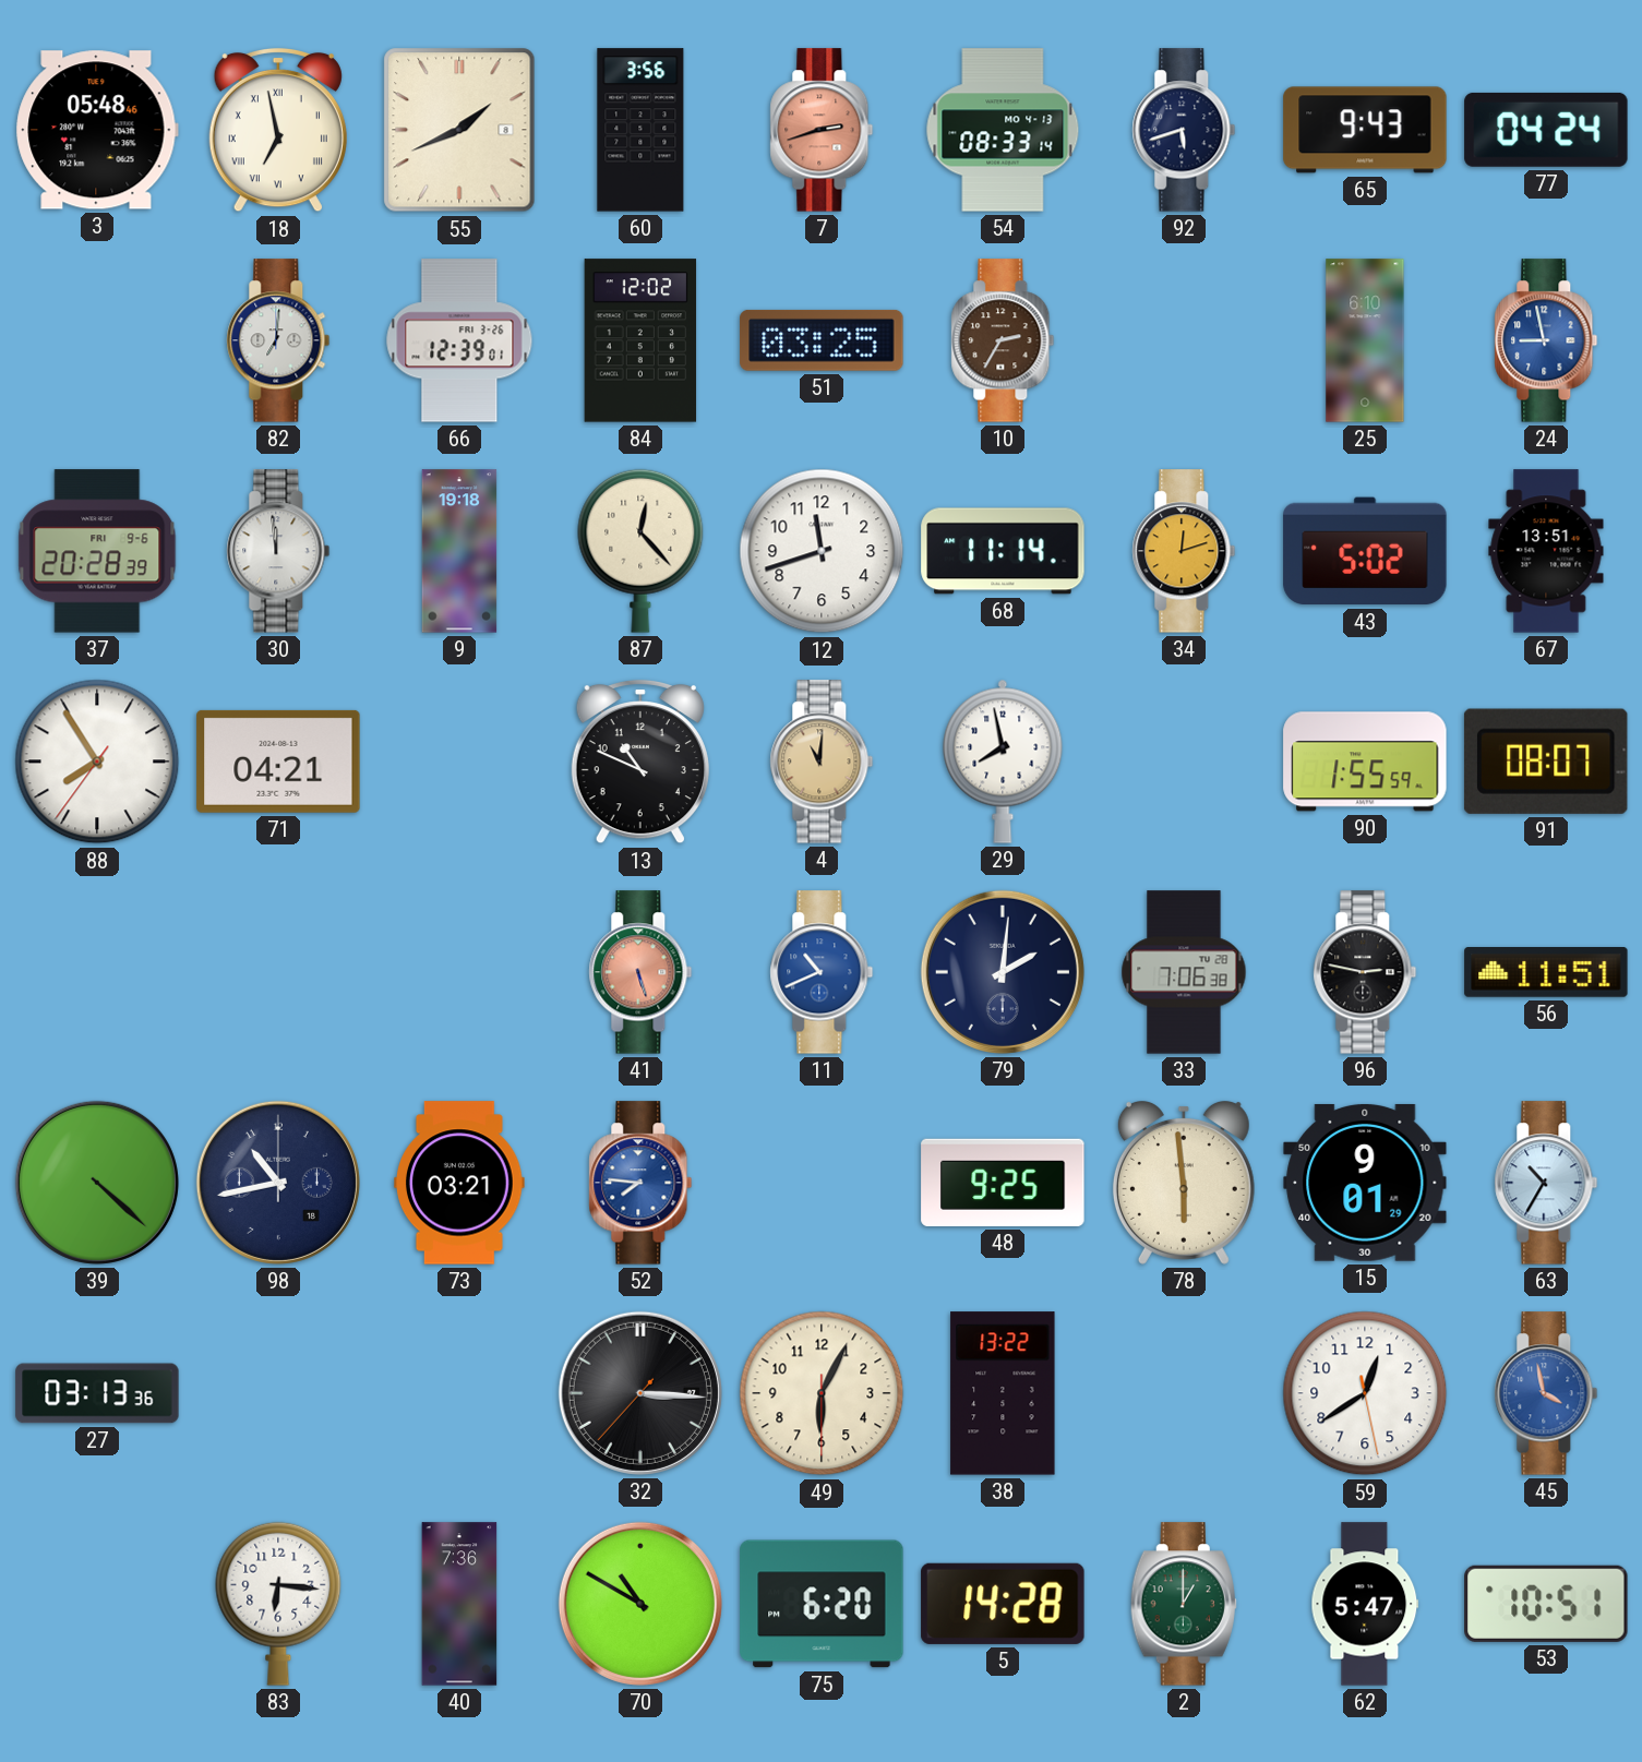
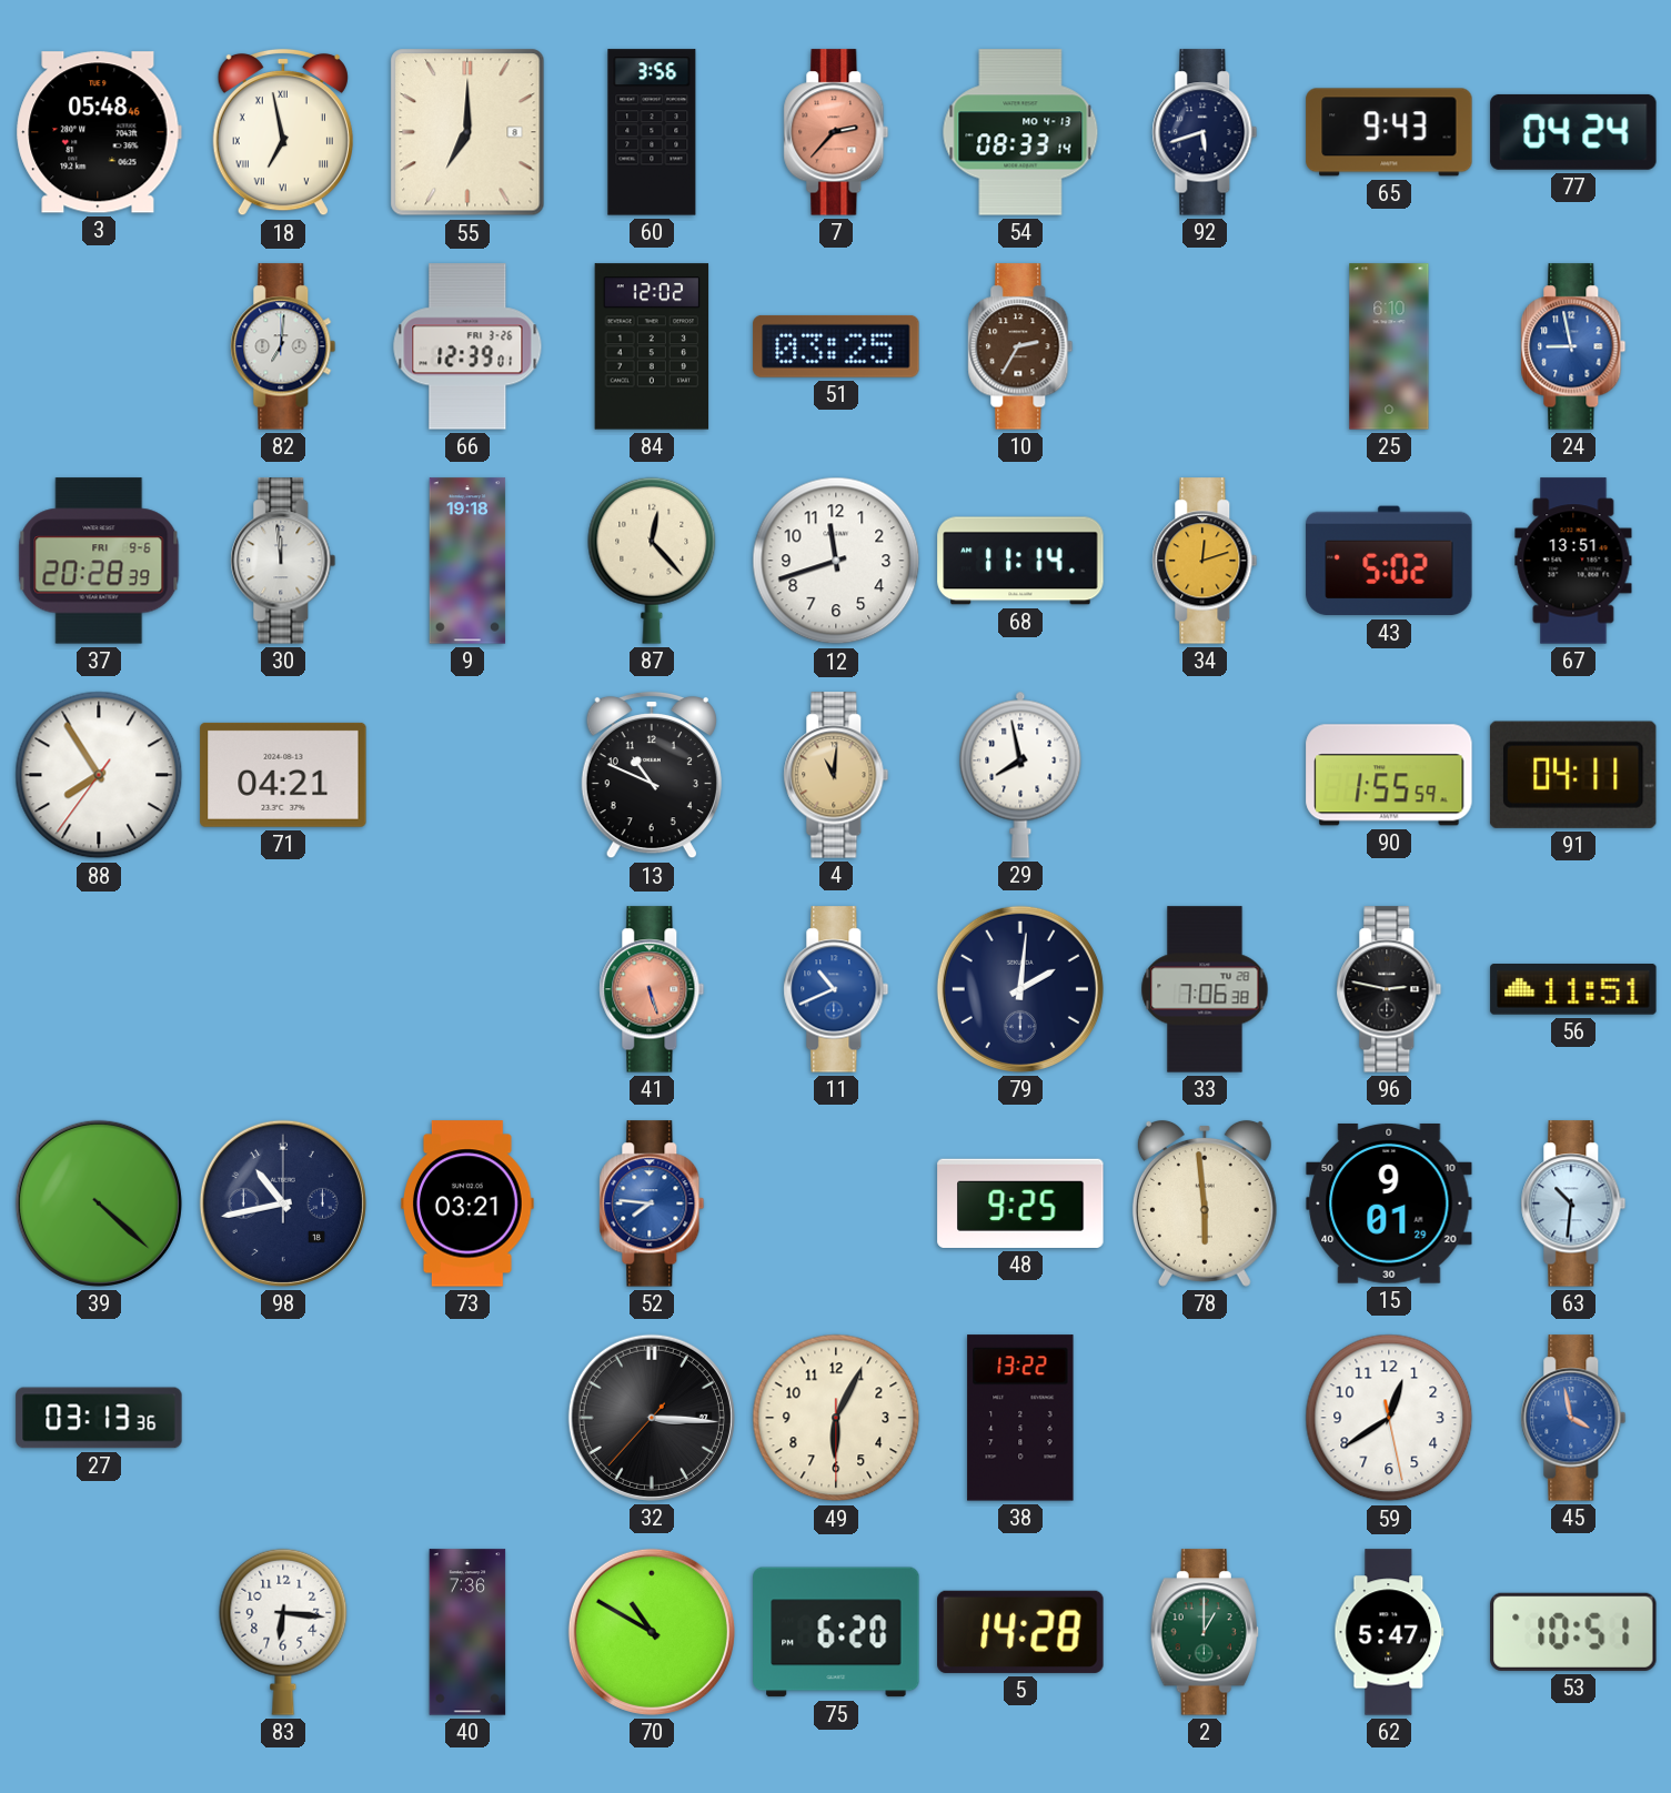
55: 1:41 -> 7:00
7: 2:42 -> 2:37
91: 08:07 -> 04:11
63: 10:35 -> 10:31
